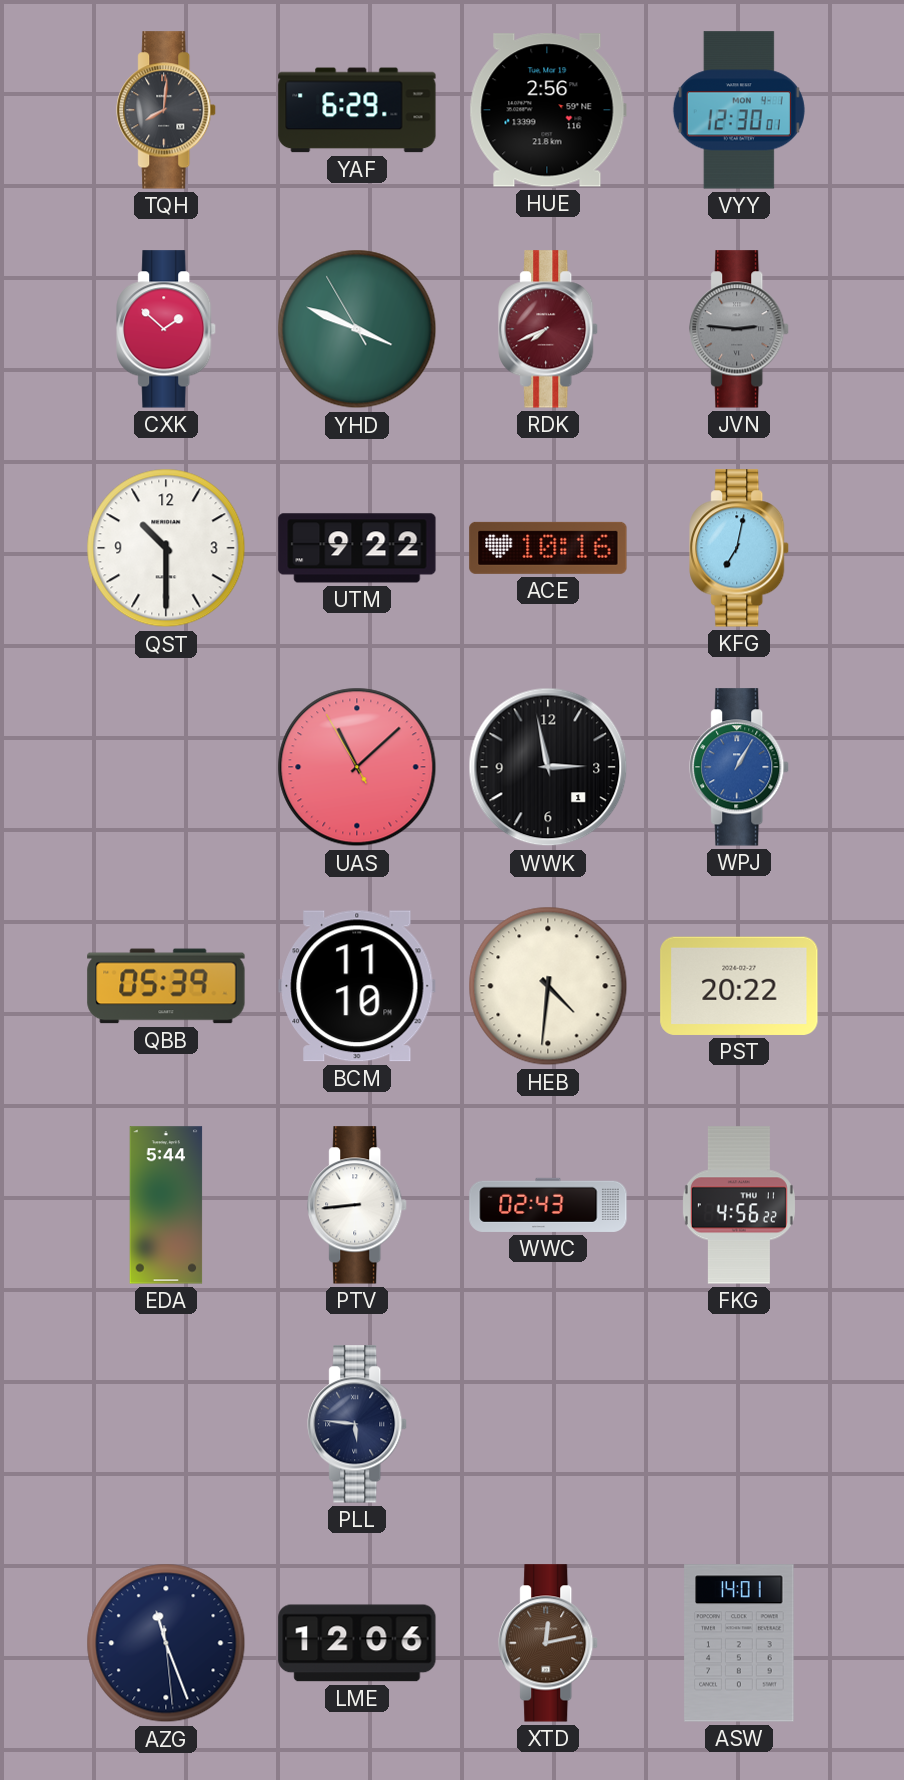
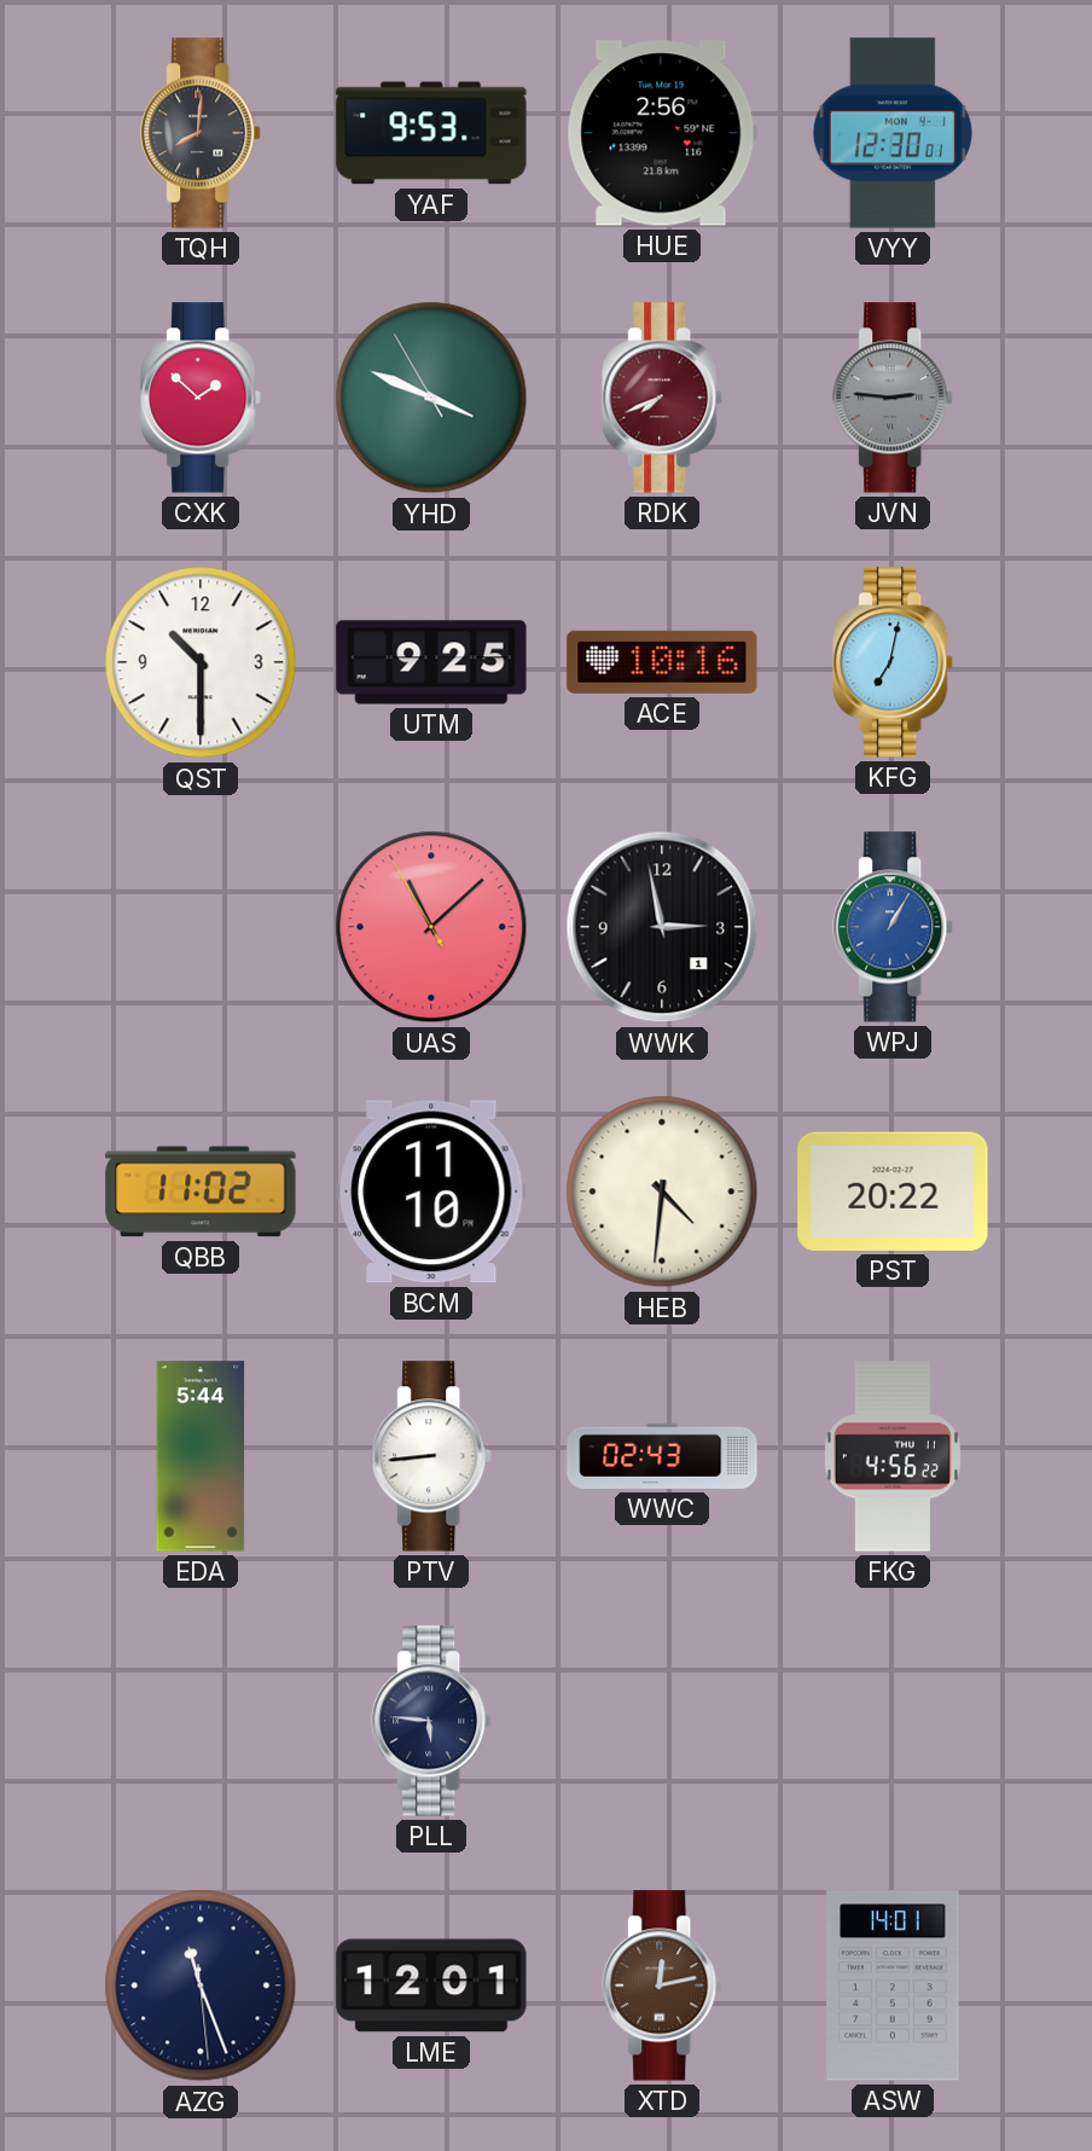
YAF: 6:29 -> 9:53
UTM: 9:22 -> 9:25
QBB: 05:39 -> 11:02
LME: 12:06 -> 12:01
